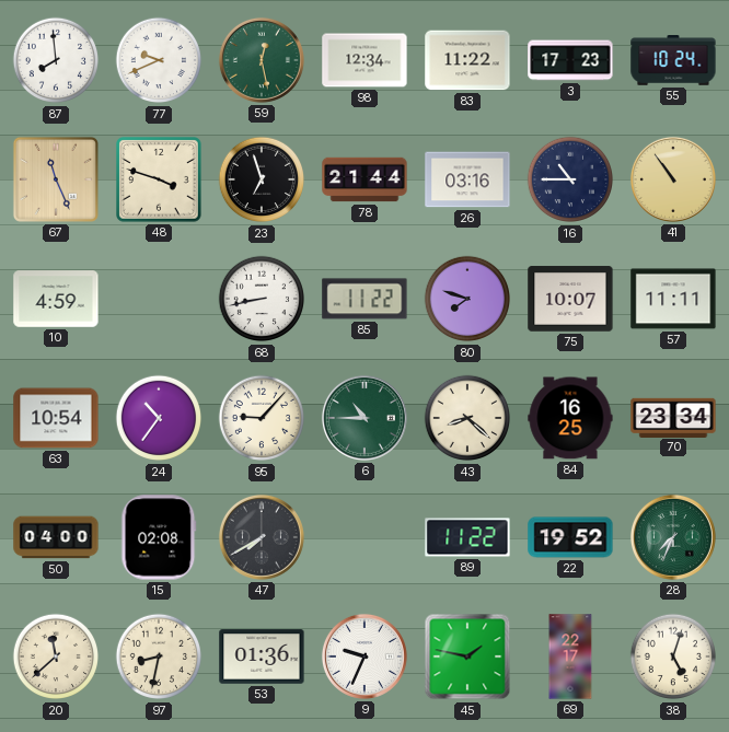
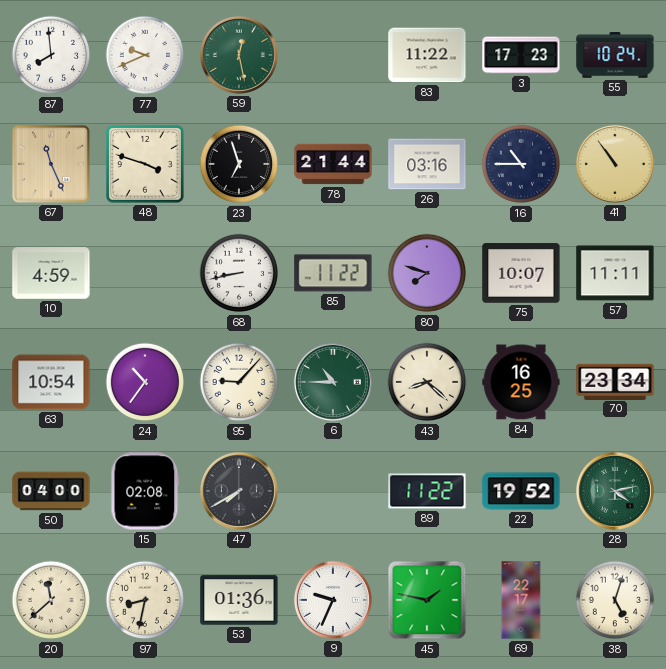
98: 12:34 -> none
28: 7:34 -> 4:13
